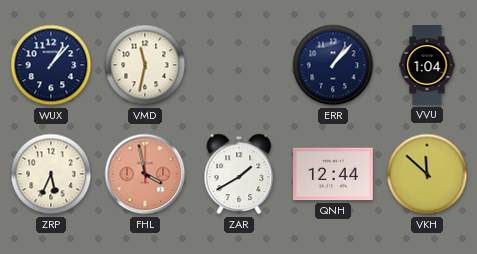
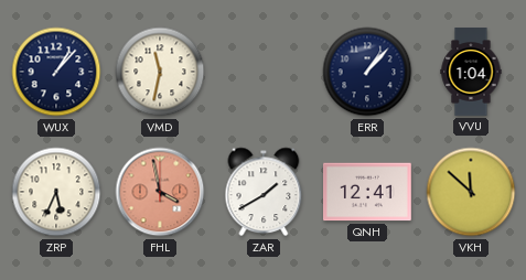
QNH: 12:44 -> 12:41
